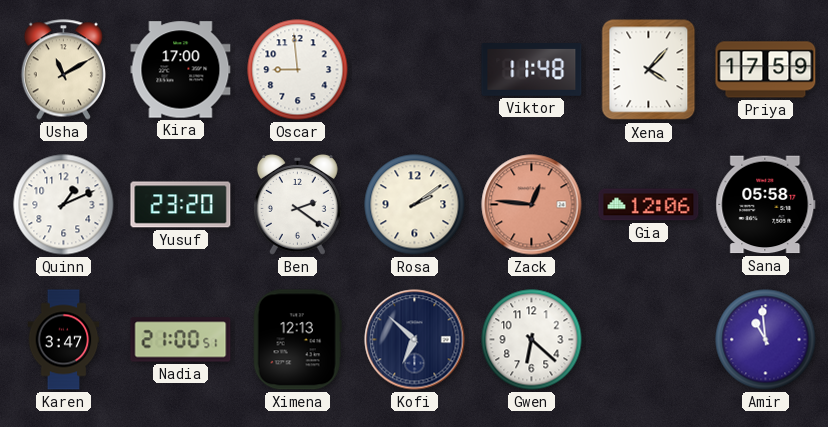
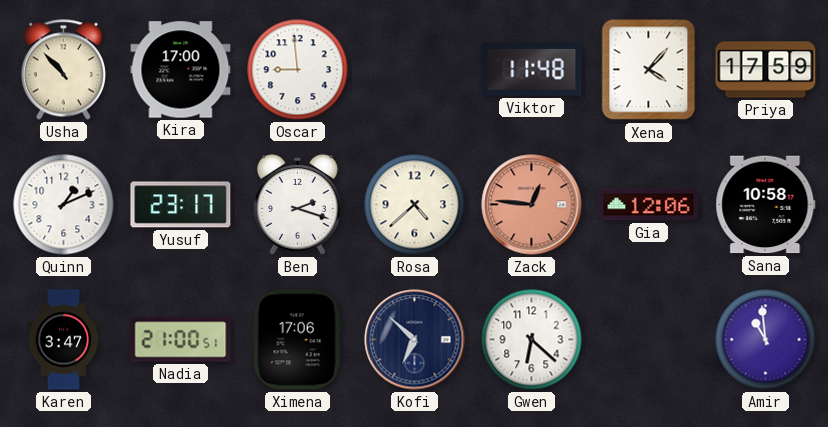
Usha: 11:10 -> 10:53
Yusuf: 23:20 -> 23:17
Ben: 2:21 -> 2:18
Rosa: 2:09 -> 4:38
Sana: 05:58 -> 10:58
Ximena: 12:13 -> 17:06
